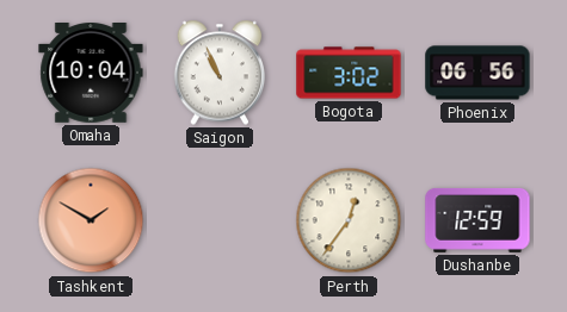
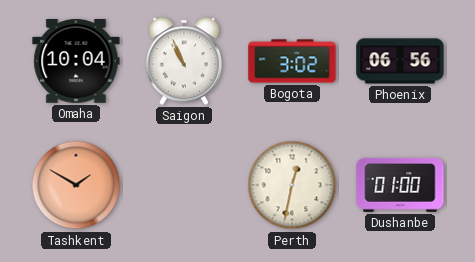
Perth: 12:36 -> 12:32
Dushanbe: 12:59 -> 01:00
